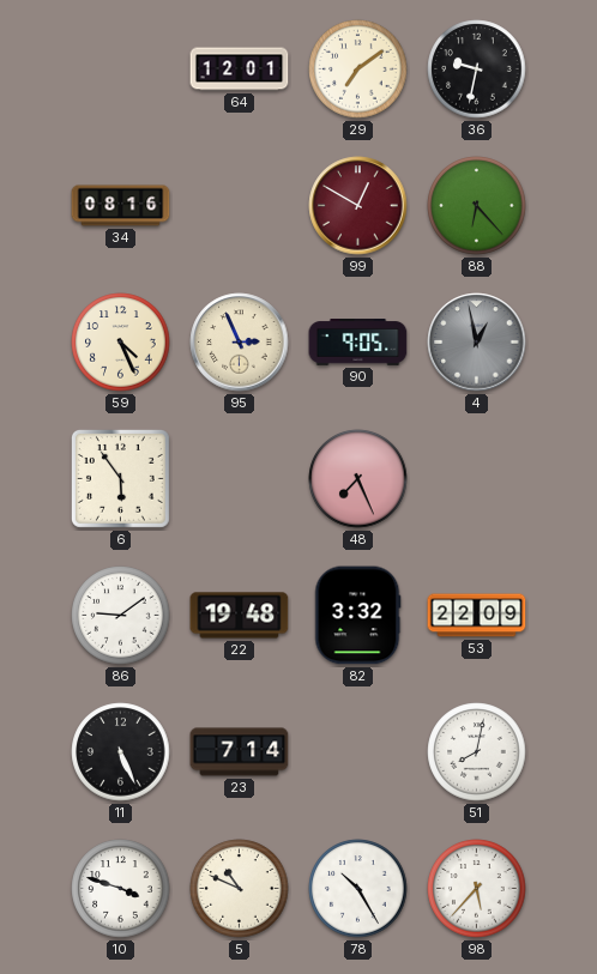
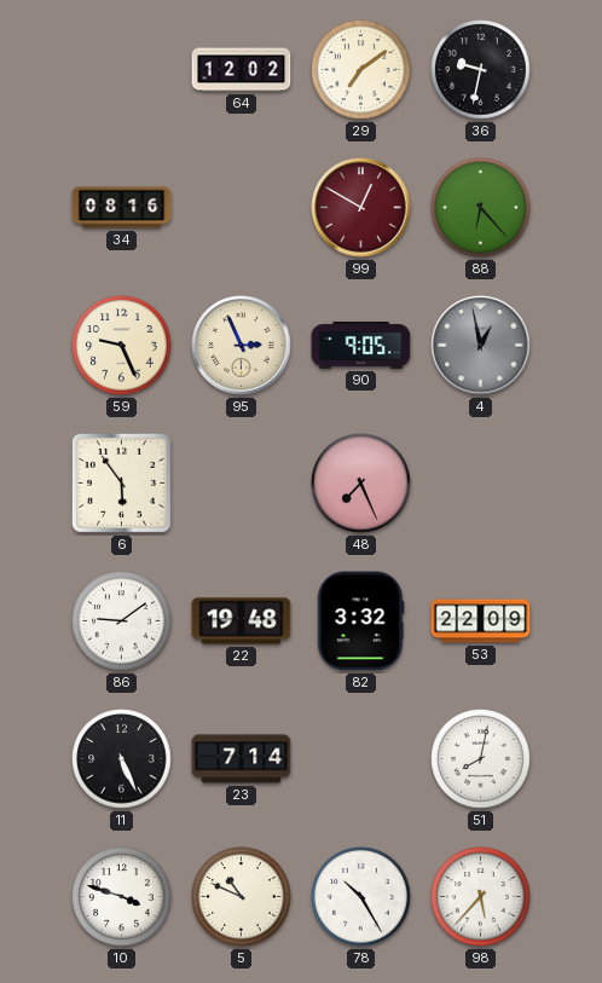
64: 12:01 -> 12:02
59: 4:26 -> 9:26
